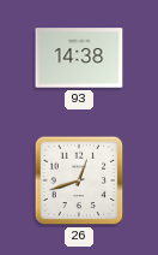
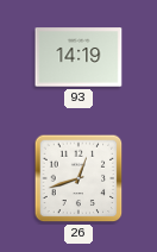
93: 14:38 -> 14:19
